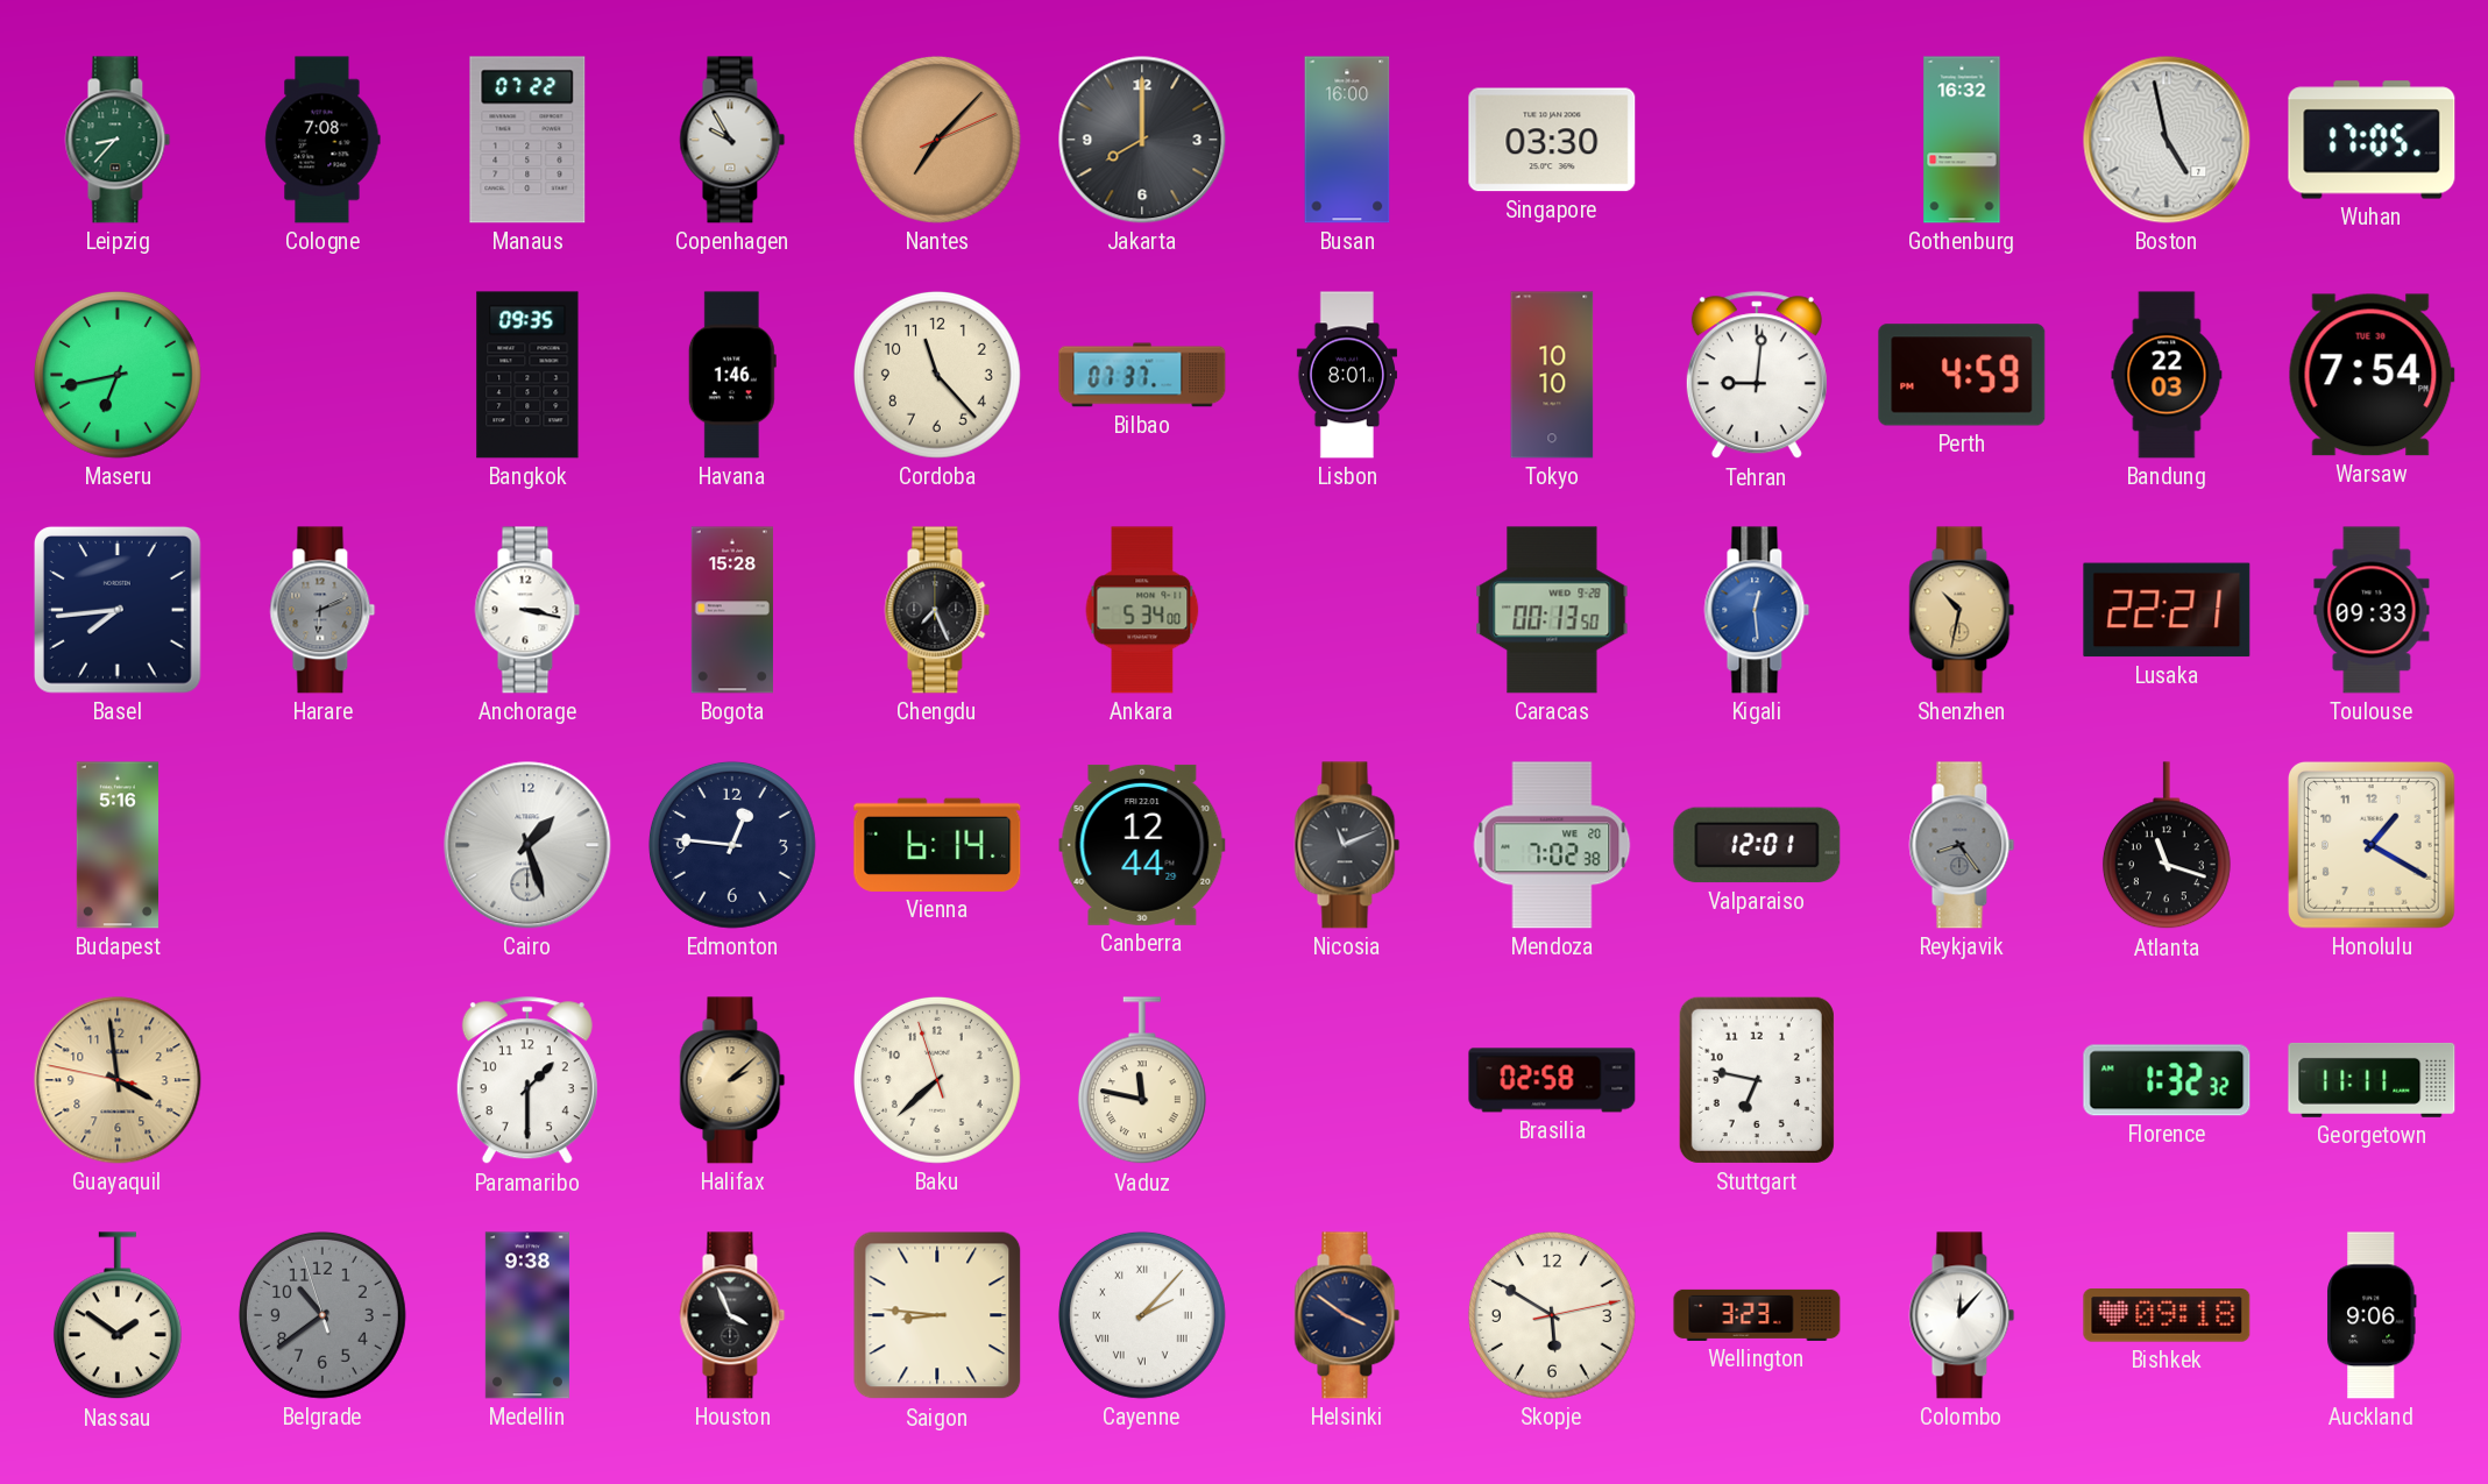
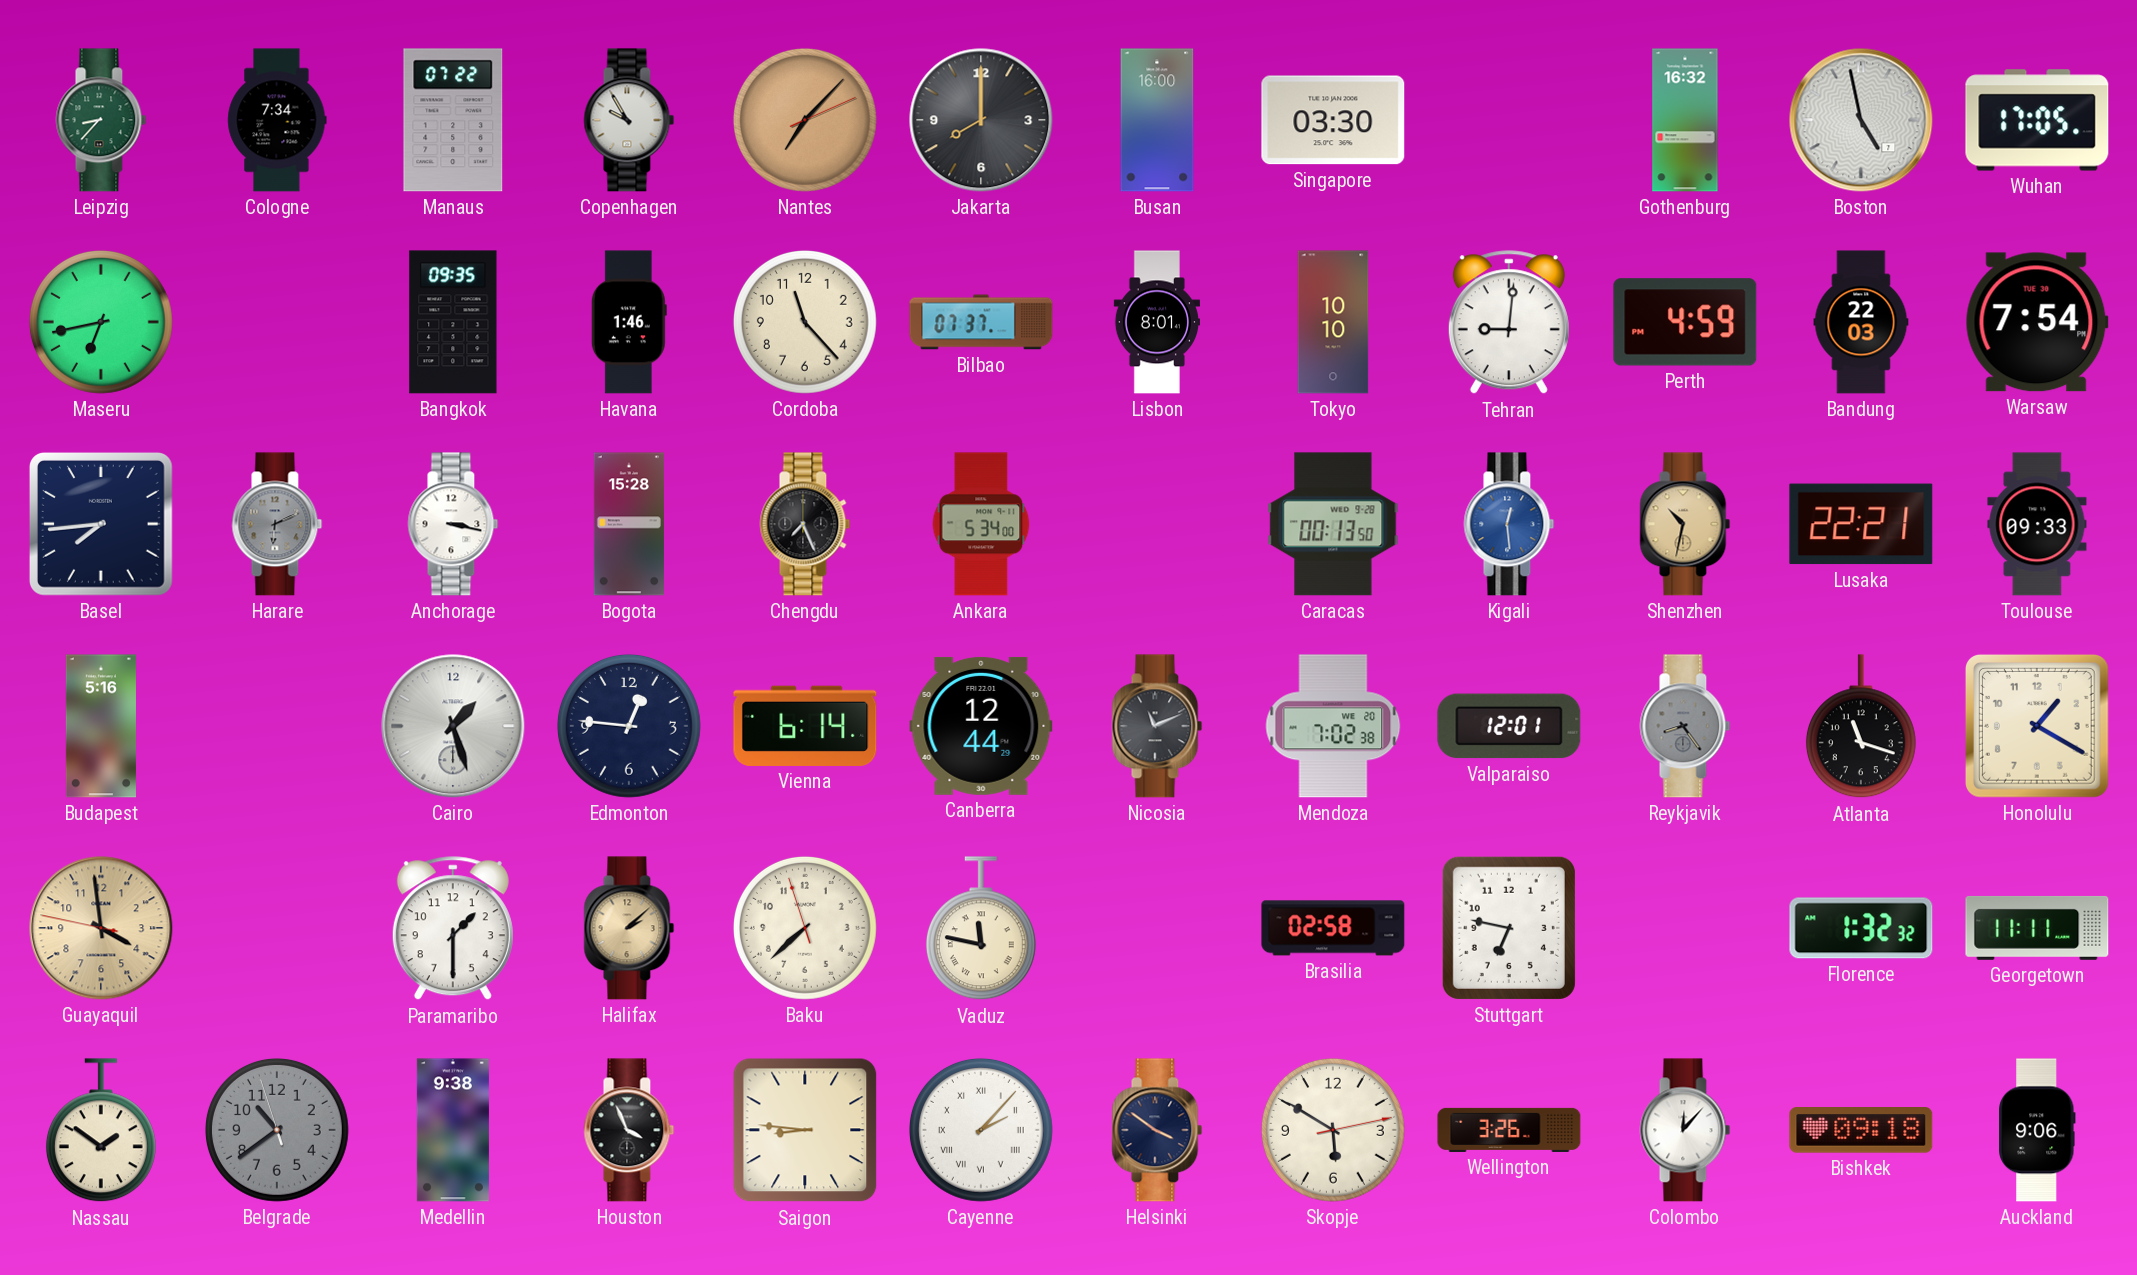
Cologne: 7:08 -> 7:34
Wellington: 3:23 -> 3:26
